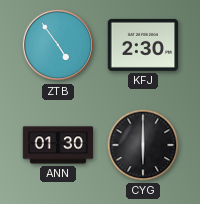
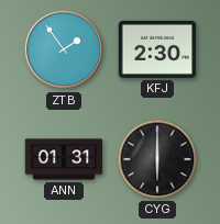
ZTB: 4:54 -> 1:54
ANN: 01:30 -> 01:31
